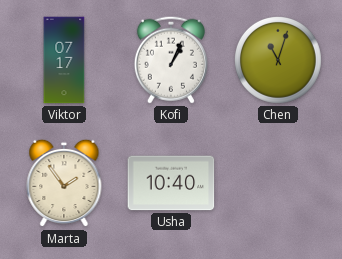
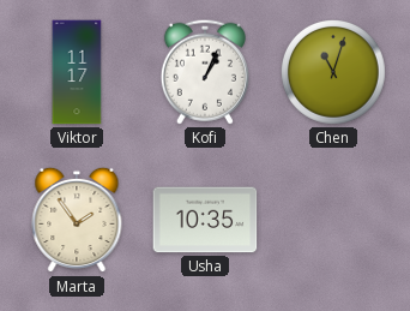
Viktor: 07:17 -> 11:17
Usha: 10:40 -> 10:35
